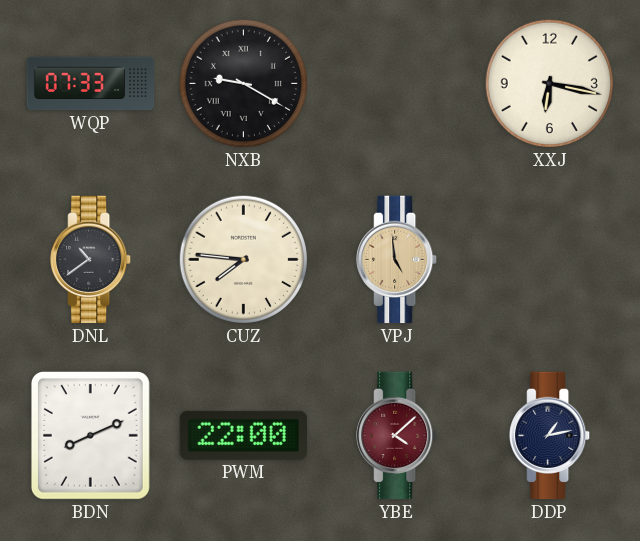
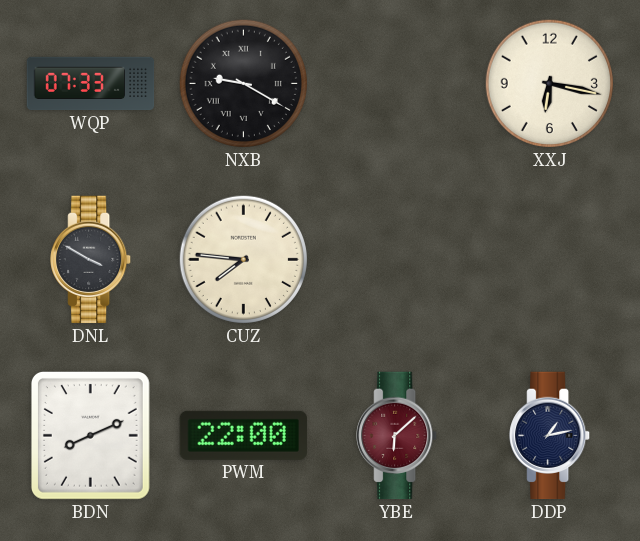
DNL: 10:39 -> 3:50
VPJ: 4:59 -> none
YBE: 4:08 -> 6:08
